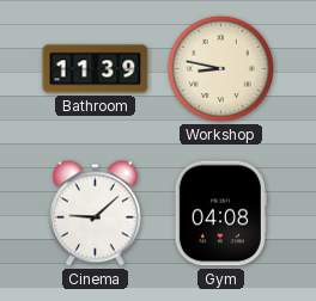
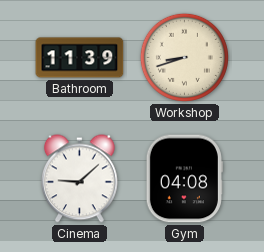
Workshop: 8:47 -> 8:42
